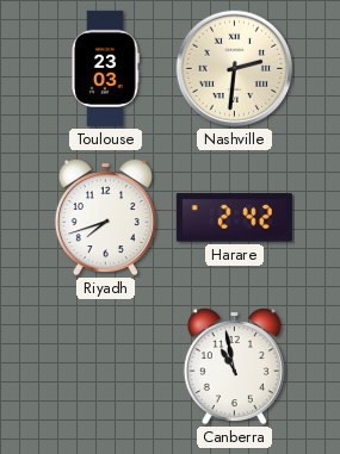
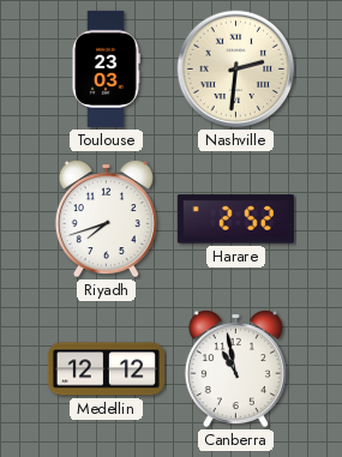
Harare: 2:42 -> 2:52
Medellin: none -> 12:12
